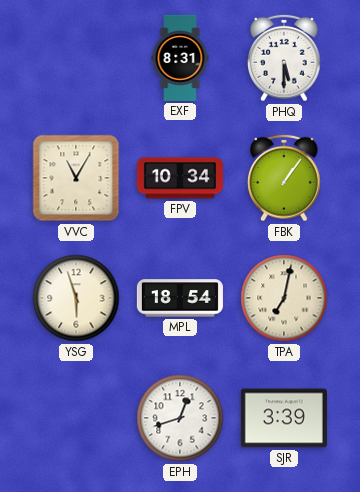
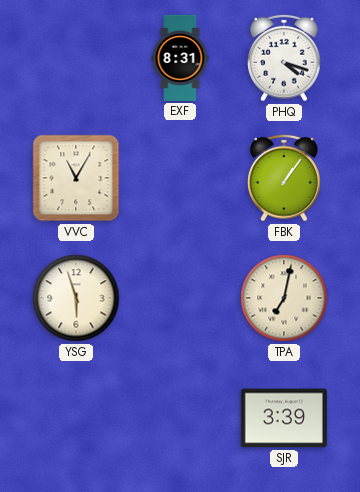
PHQ: 5:30 -> 4:18
FPV: 10:34 -> none
MPL: 18:54 -> none
EPH: 12:42 -> none
